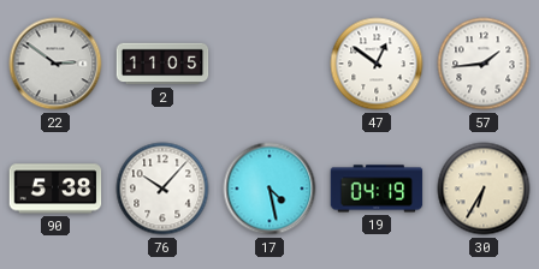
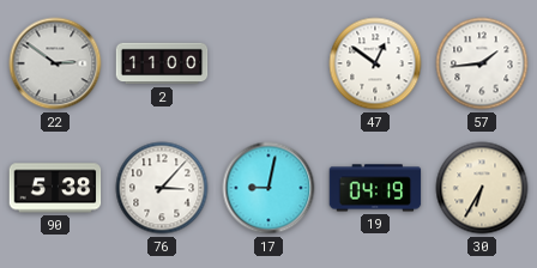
2: 11:05 -> 11:00
76: 10:07 -> 3:07
17: 4:28 -> 9:02
